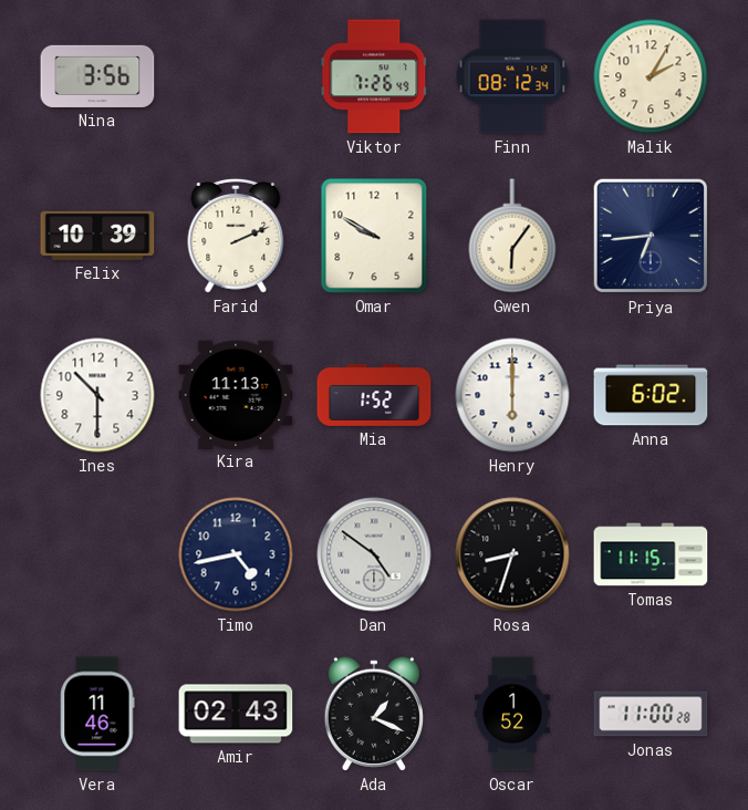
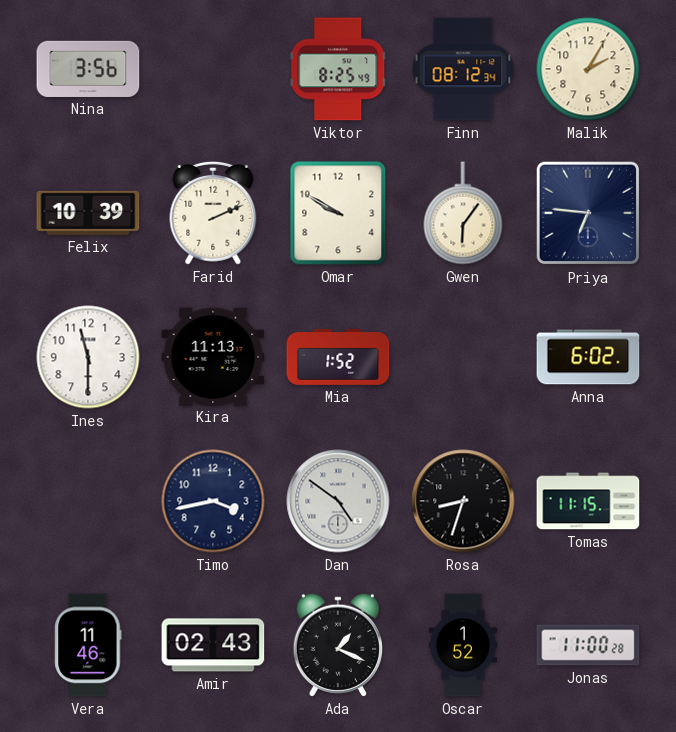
Viktor: 7:26 -> 8:25
Priya: 6:44 -> 6:46
Ines: 10:30 -> 11:30
Henry: 6:00 -> none
Timo: 4:43 -> 3:43
